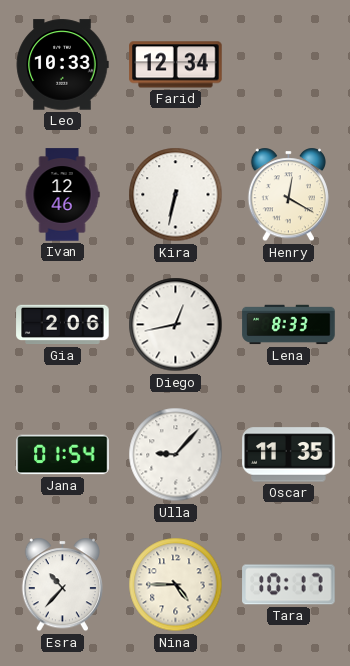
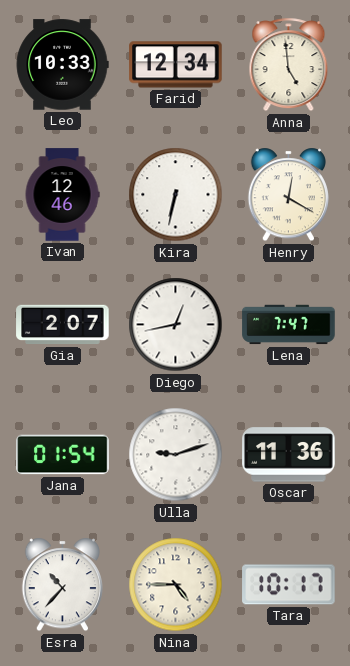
Anna: none -> 4:59
Gia: 2:06 -> 2:07
Lena: 8:33 -> 7:47
Ulla: 9:07 -> 9:12
Oscar: 11:35 -> 11:36
